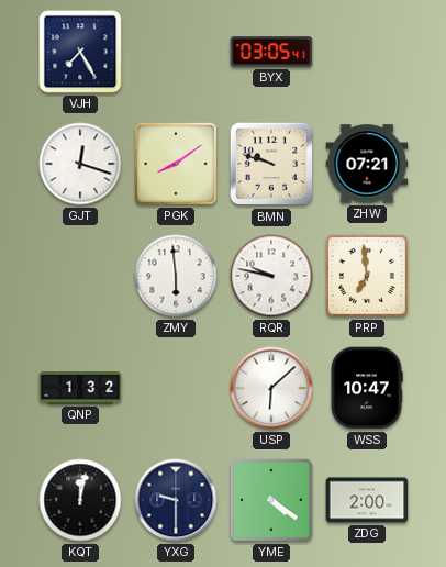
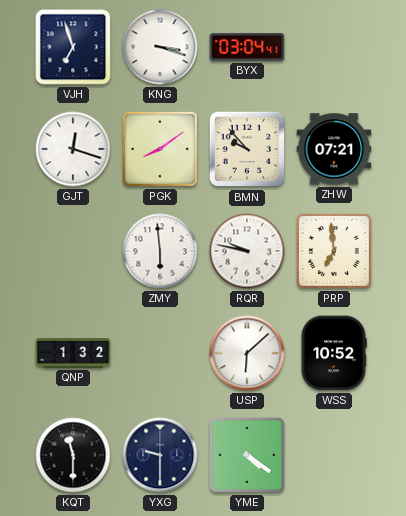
VJH: 7:25 -> 6:57
KNG: none -> 3:18
BYX: 03:05 -> 03:04
BMN: 9:48 -> 9:53
WSS: 10:47 -> 10:52
KQT: 12:02 -> 11:30
ZDG: 2:00 -> none
